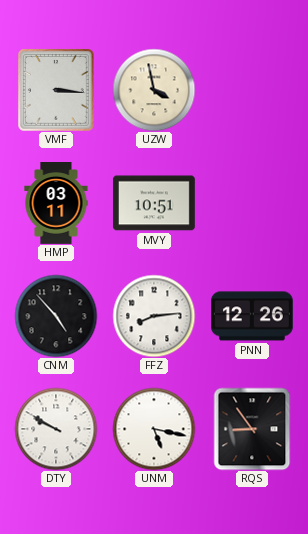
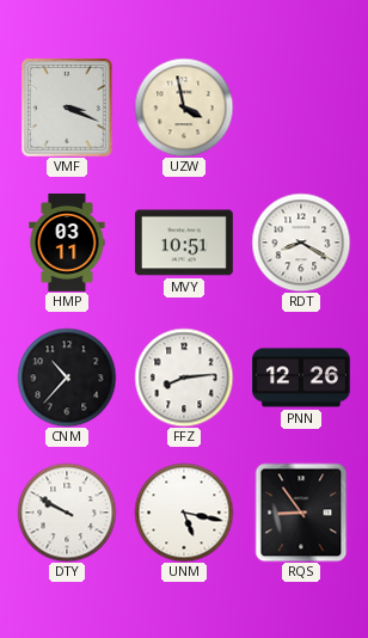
VMF: 3:16 -> 3:19
RDT: none -> 8:20
CNM: 4:53 -> 10:37
